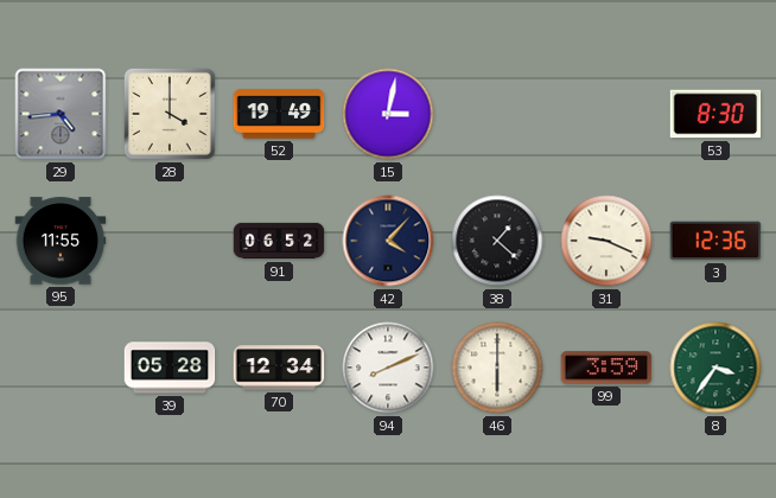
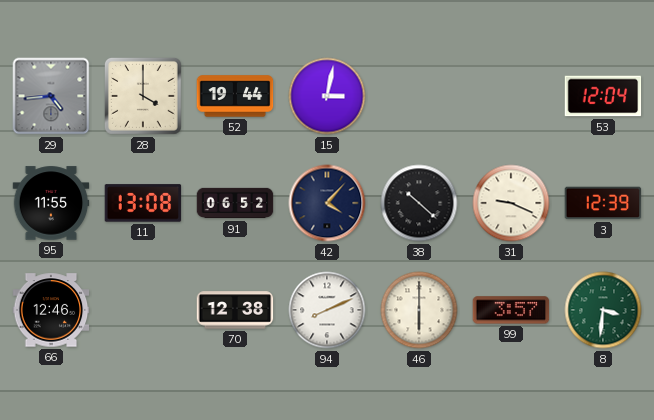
52: 19:49 -> 19:44
53: 8:30 -> 12:04
11: none -> 13:08
38: 1:22 -> 10:22
3: 12:36 -> 12:39
66: none -> 12:46
39: 05:28 -> none
70: 12:34 -> 12:38
99: 3:59 -> 3:57
8: 3:36 -> 3:31
